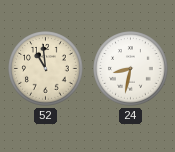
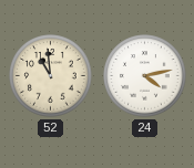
24: 8:32 -> 4:13
